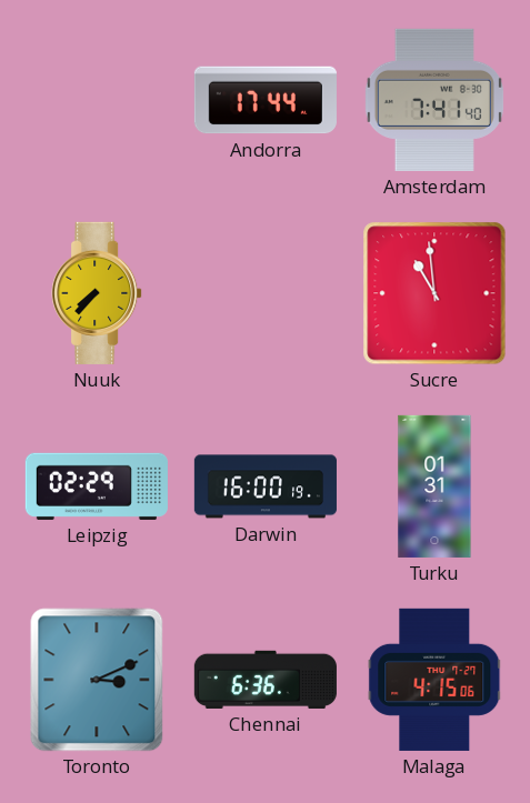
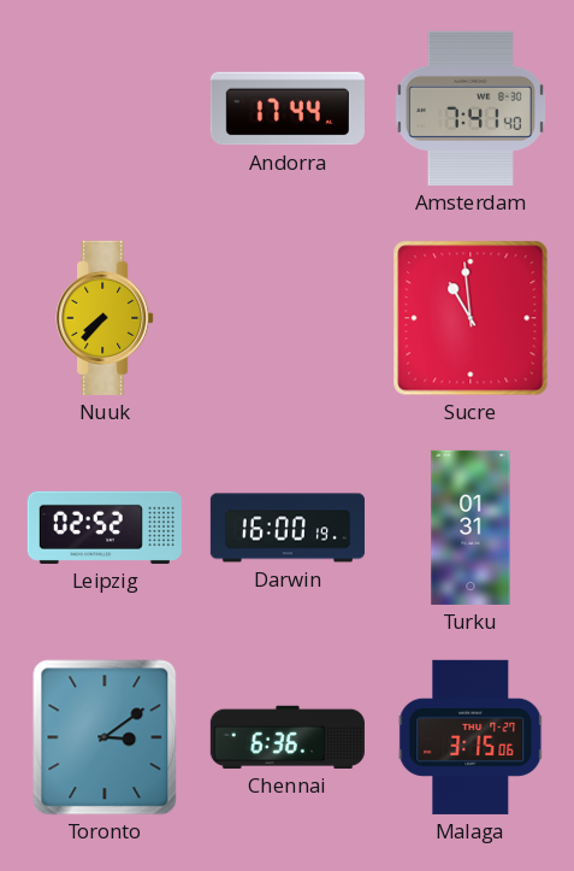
Leipzig: 02:29 -> 02:52
Toronto: 3:11 -> 3:09
Malaga: 4:15 -> 3:15
